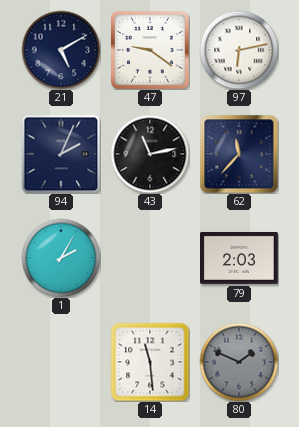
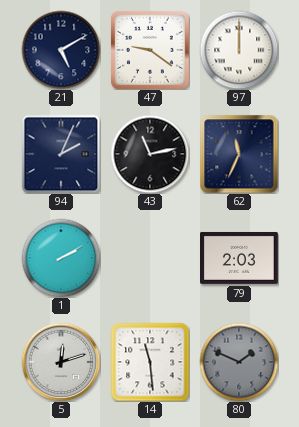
97: 6:13 -> 12:00
62: 11:37 -> 11:34
1: 2:05 -> 2:10
5: none -> 12:12
